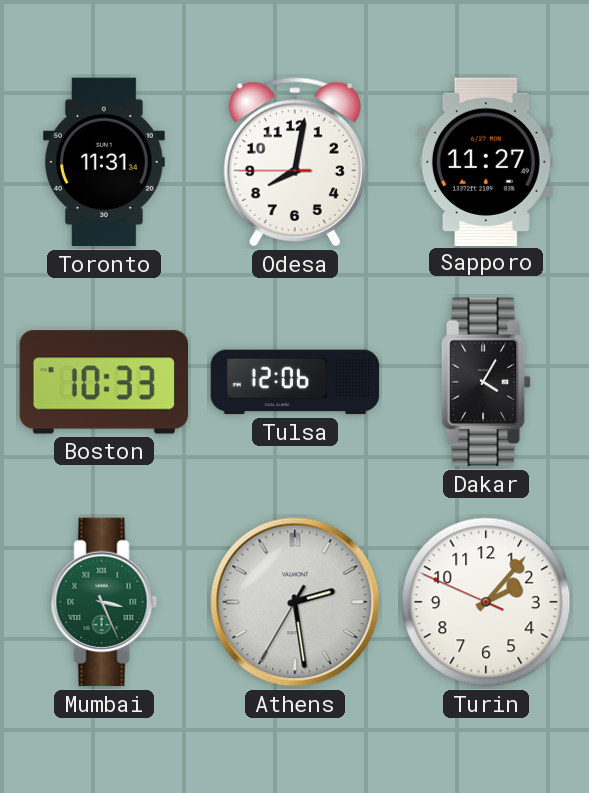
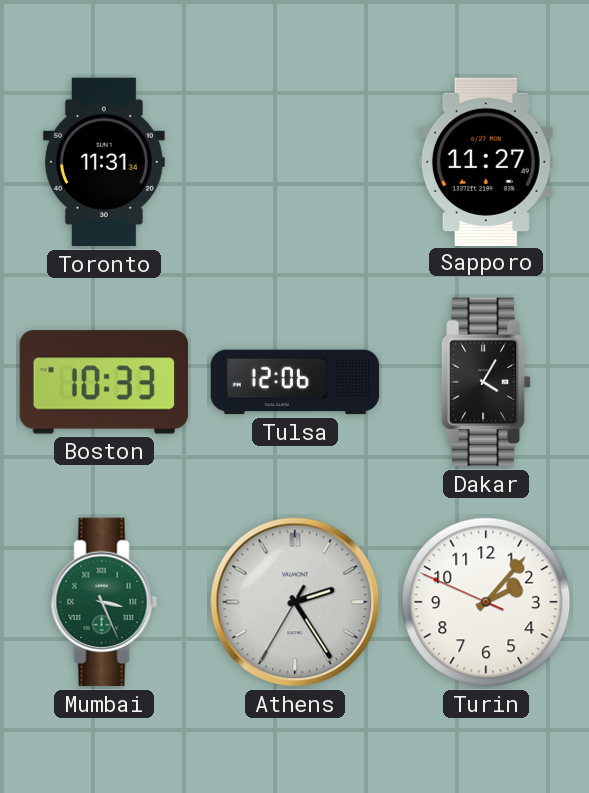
Odesa: 8:01 -> none
Athens: 2:28 -> 2:24
